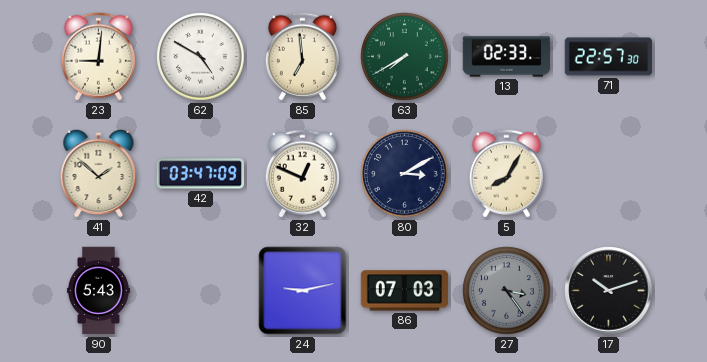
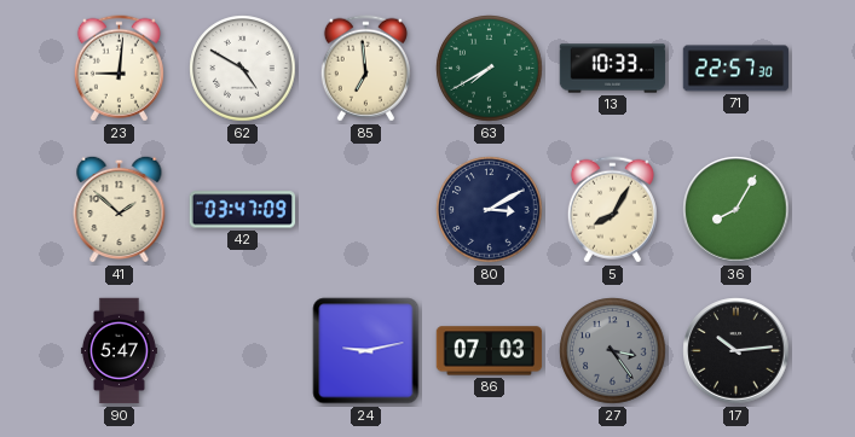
13: 02:33 -> 10:33
32: 12:49 -> none
36: none -> 8:05
90: 5:43 -> 5:47
17: 10:12 -> 10:14
